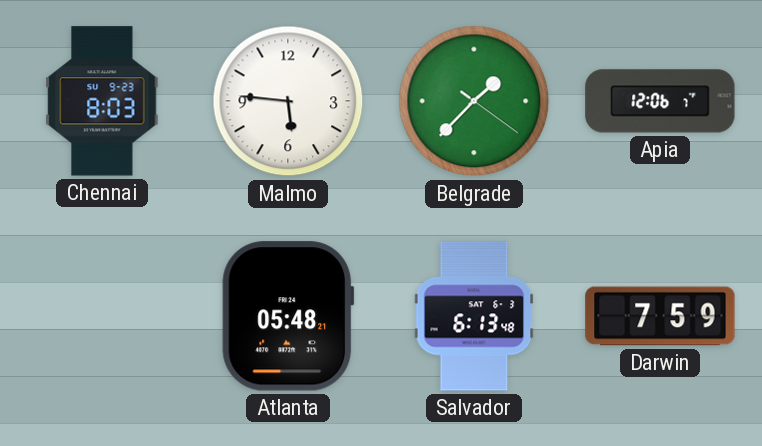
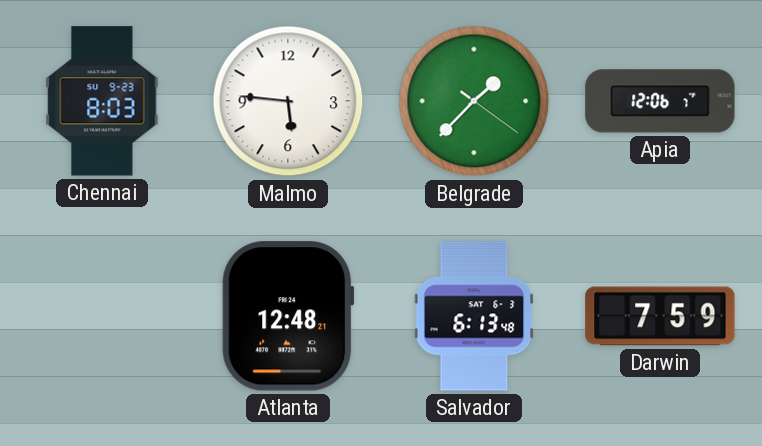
Atlanta: 05:48 -> 12:48
